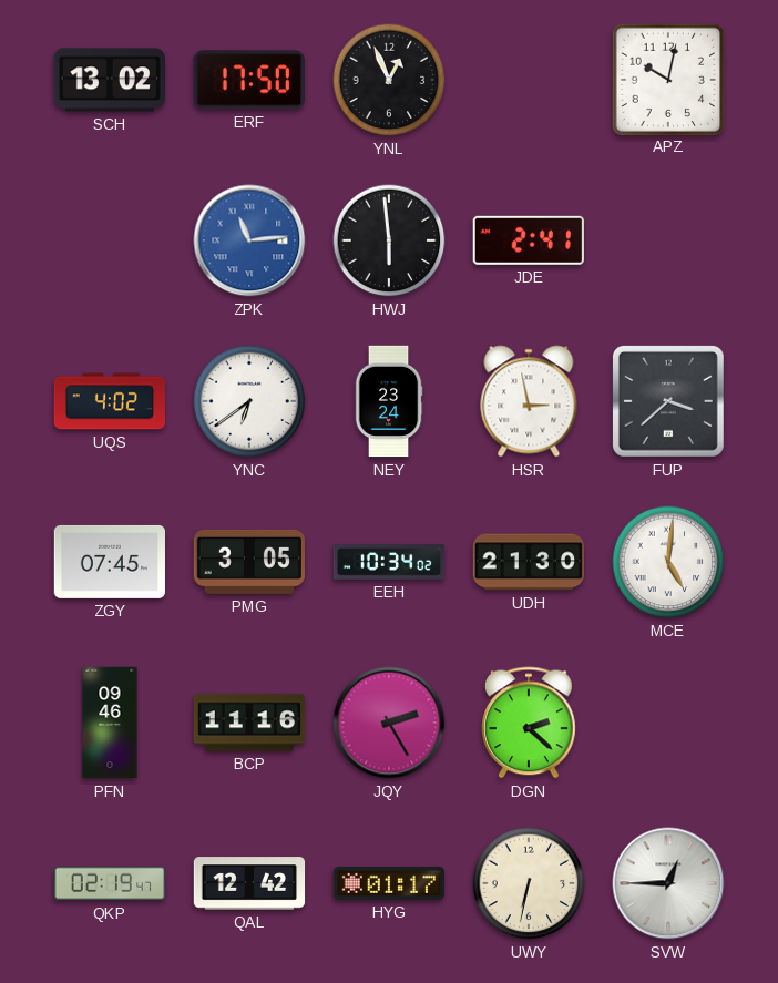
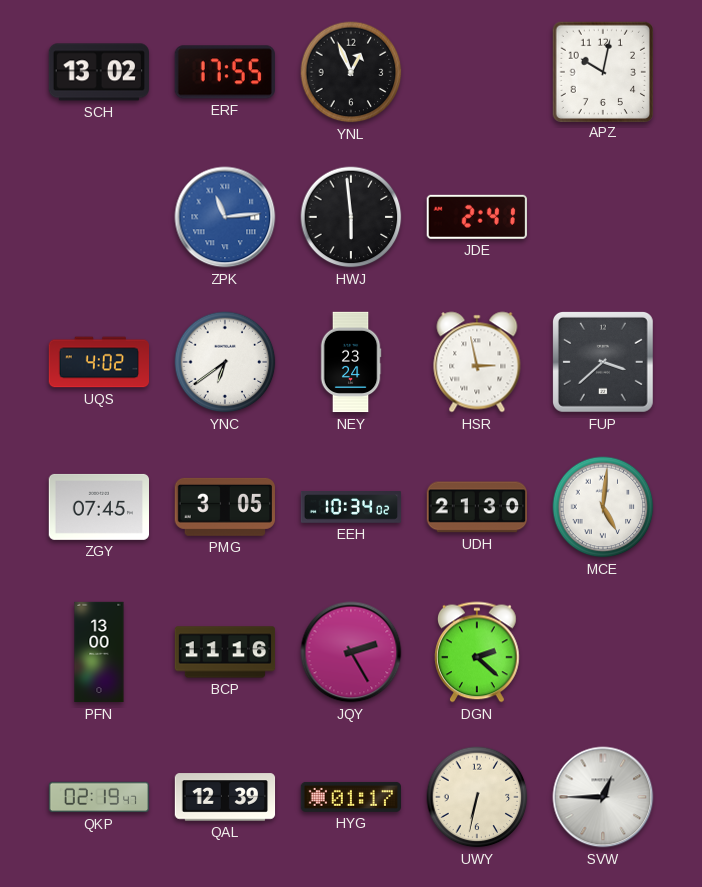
ERF: 17:50 -> 17:55
PFN: 09:46 -> 13:00
QAL: 12:42 -> 12:39
